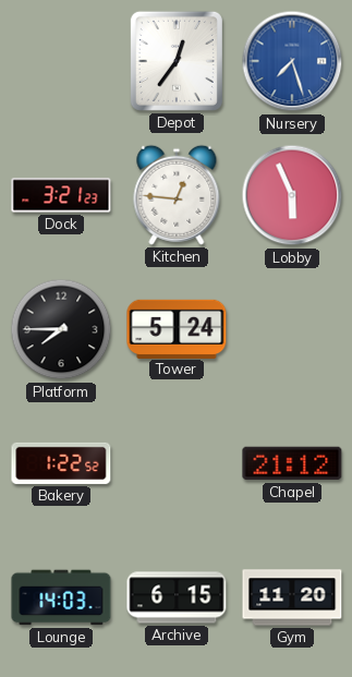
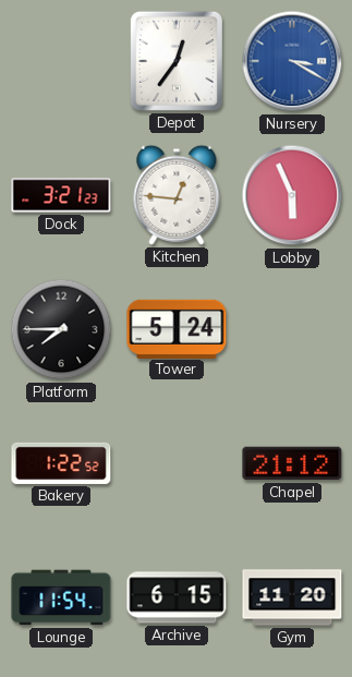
Nursery: 7:27 -> 3:20
Lounge: 14:03 -> 11:54
